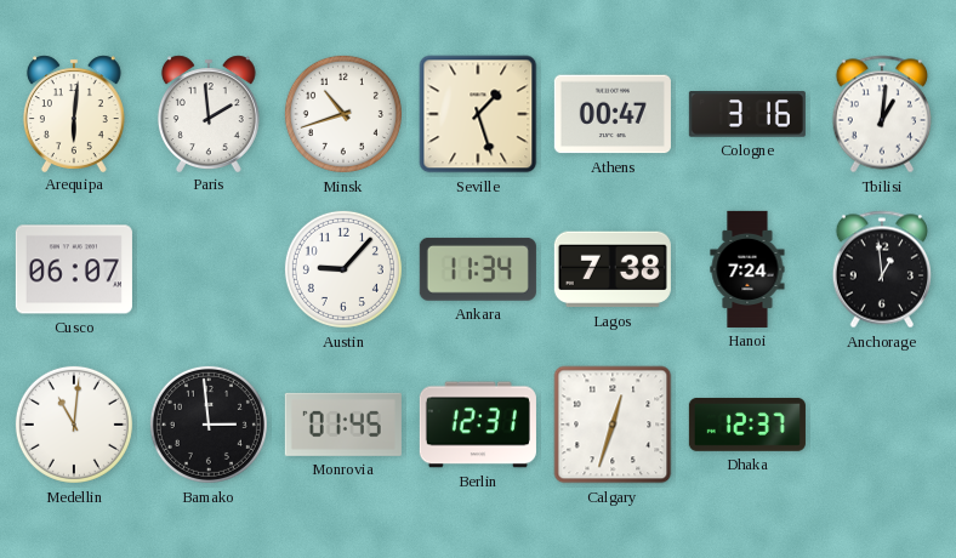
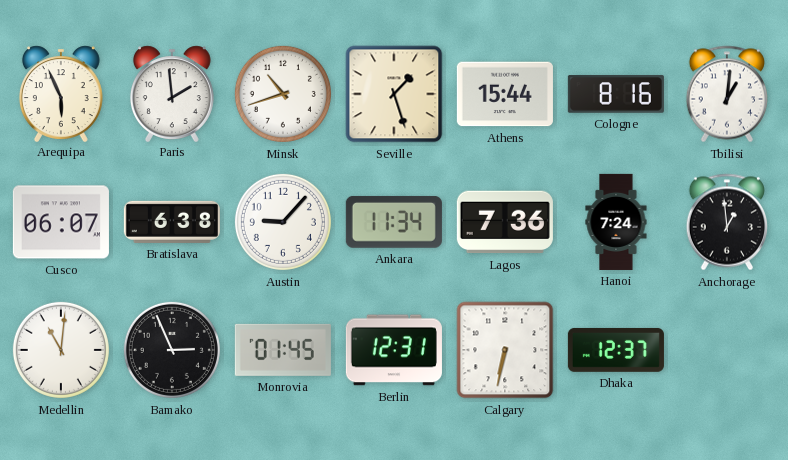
Arequipa: 6:01 -> 5:56
Athens: 00:47 -> 15:44
Cologne: 3:16 -> 8:16
Bratislava: none -> 6:38
Lagos: 7:38 -> 7:36
Bamako: 2:59 -> 2:56
Calgary: 12:33 -> 6:32
